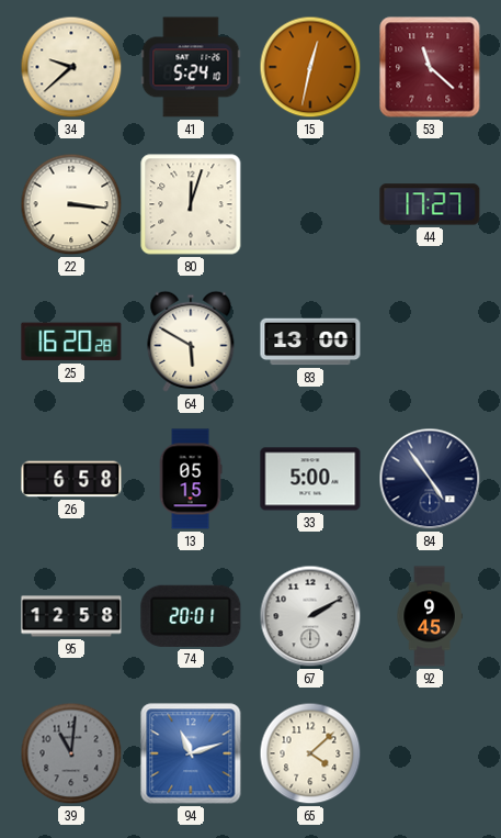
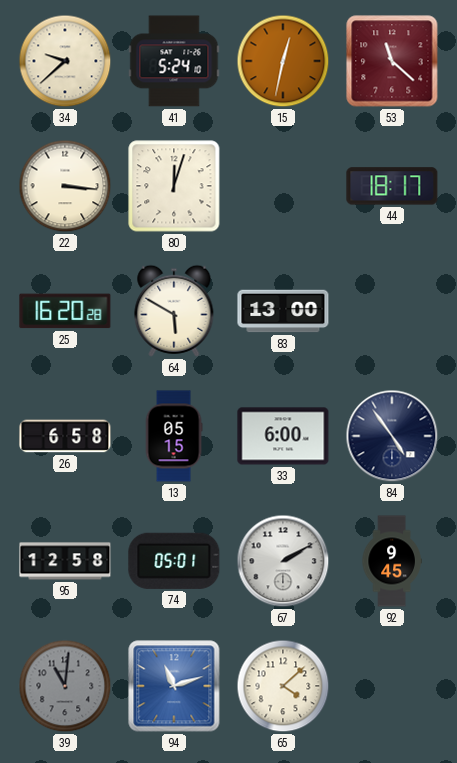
44: 17:27 -> 18:17
33: 5:00 -> 6:00
74: 20:01 -> 05:01
